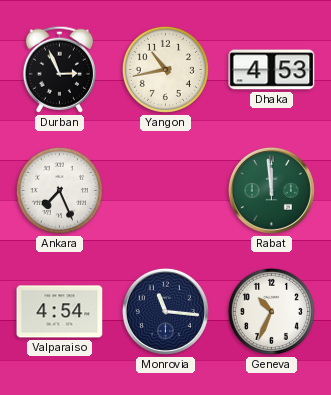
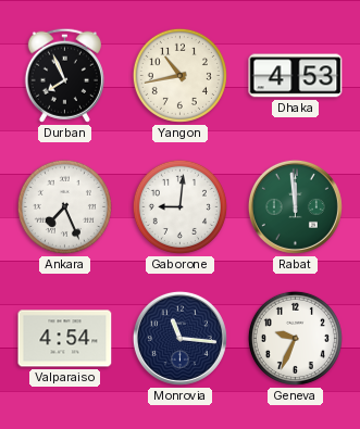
Durban: 2:56 -> 7:56
Gaborone: none -> 9:01
Geneva: 10:34 -> 9:34
